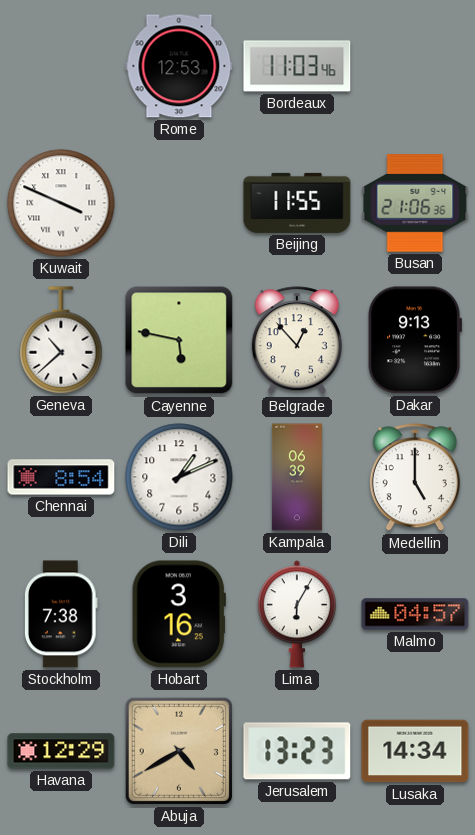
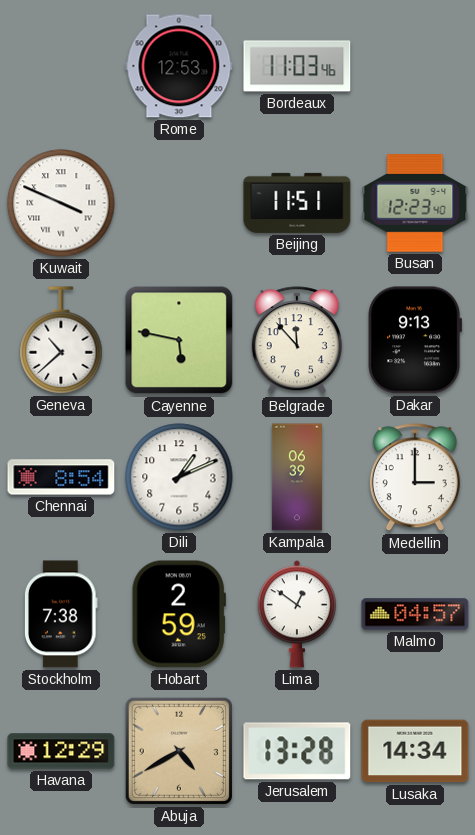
Beijing: 11:55 -> 11:51
Busan: 21:06 -> 12:23
Belgrade: 12:53 -> 11:53
Medellin: 5:00 -> 3:00
Hobart: 3:16 -> 2:59
Lima: 6:05 -> 12:51
Jerusalem: 13:23 -> 13:28
